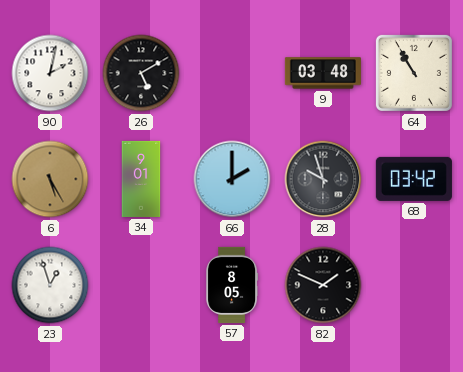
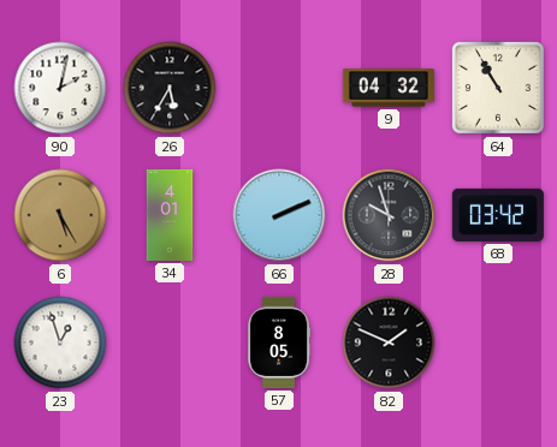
26: 5:10 -> 5:35
9: 03:48 -> 04:32
34: 9:01 -> 4:01
66: 2:00 -> 2:11
